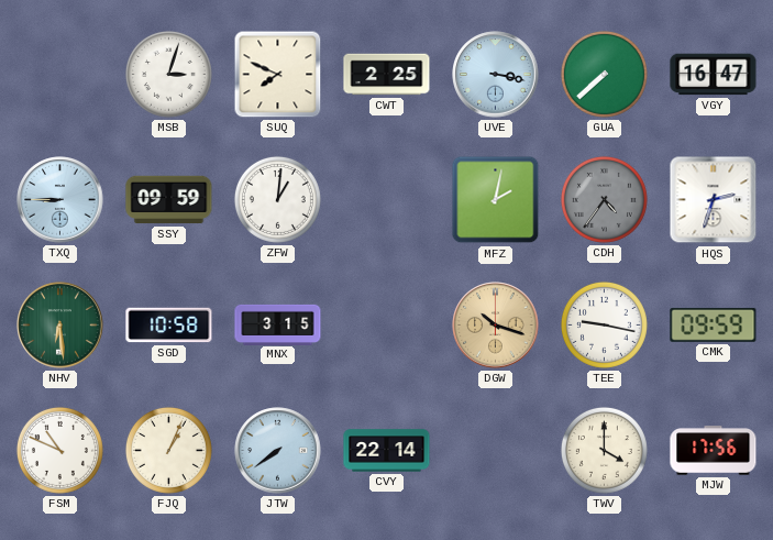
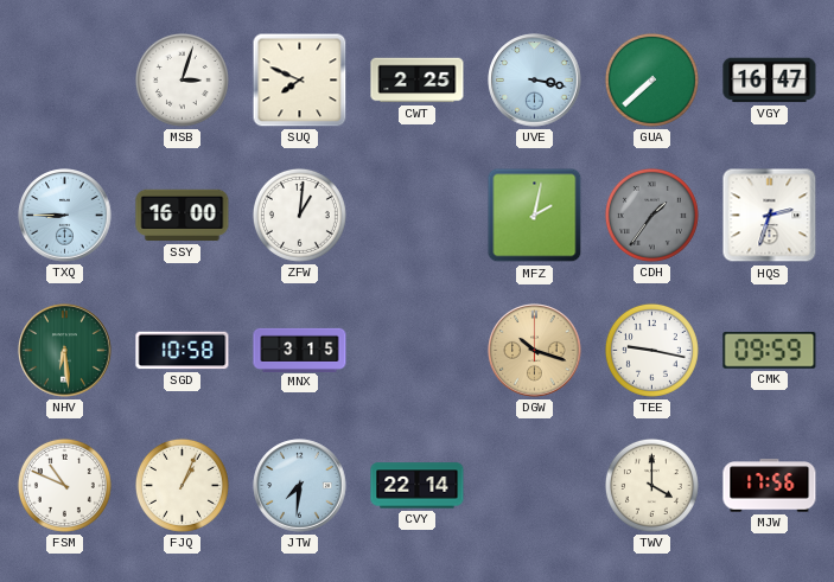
SSY: 09:59 -> 16:00
CDH: 4:36 -> 1:36
JTW: 7:39 -> 7:31
